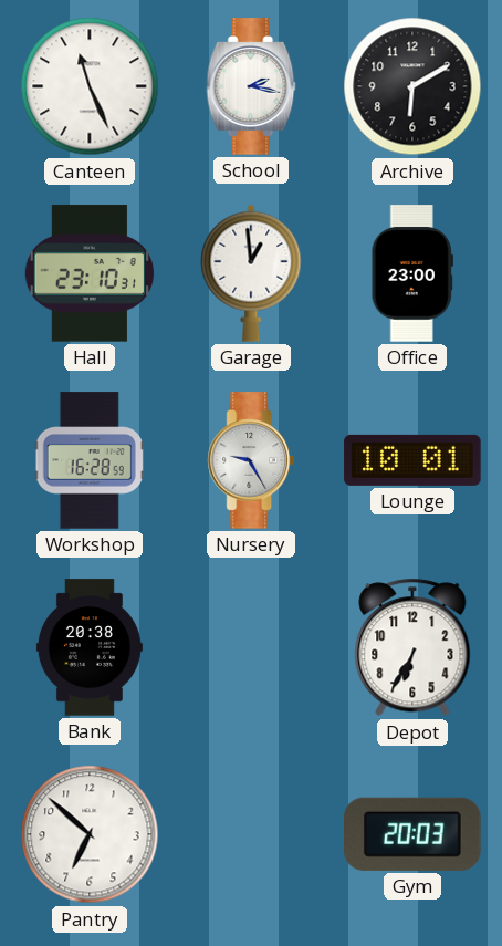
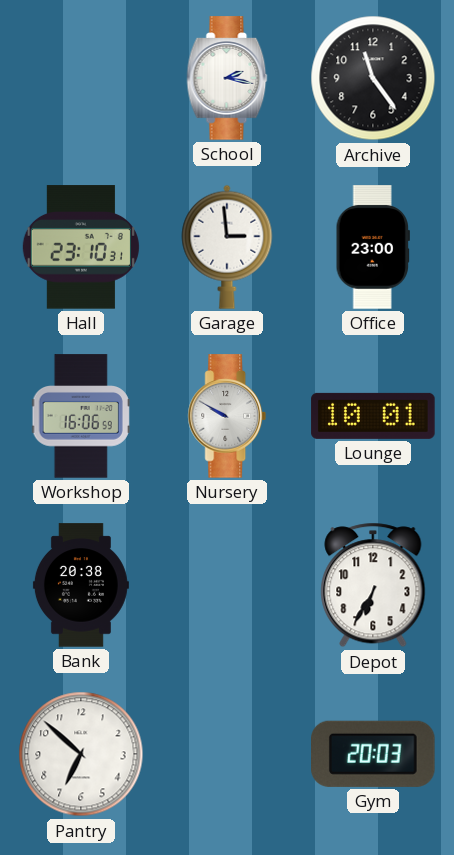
Canteen: 11:26 -> none
Archive: 6:10 -> 11:24
Garage: 12:59 -> 2:59
Workshop: 16:28 -> 16:06
Nursery: 9:25 -> 9:50
